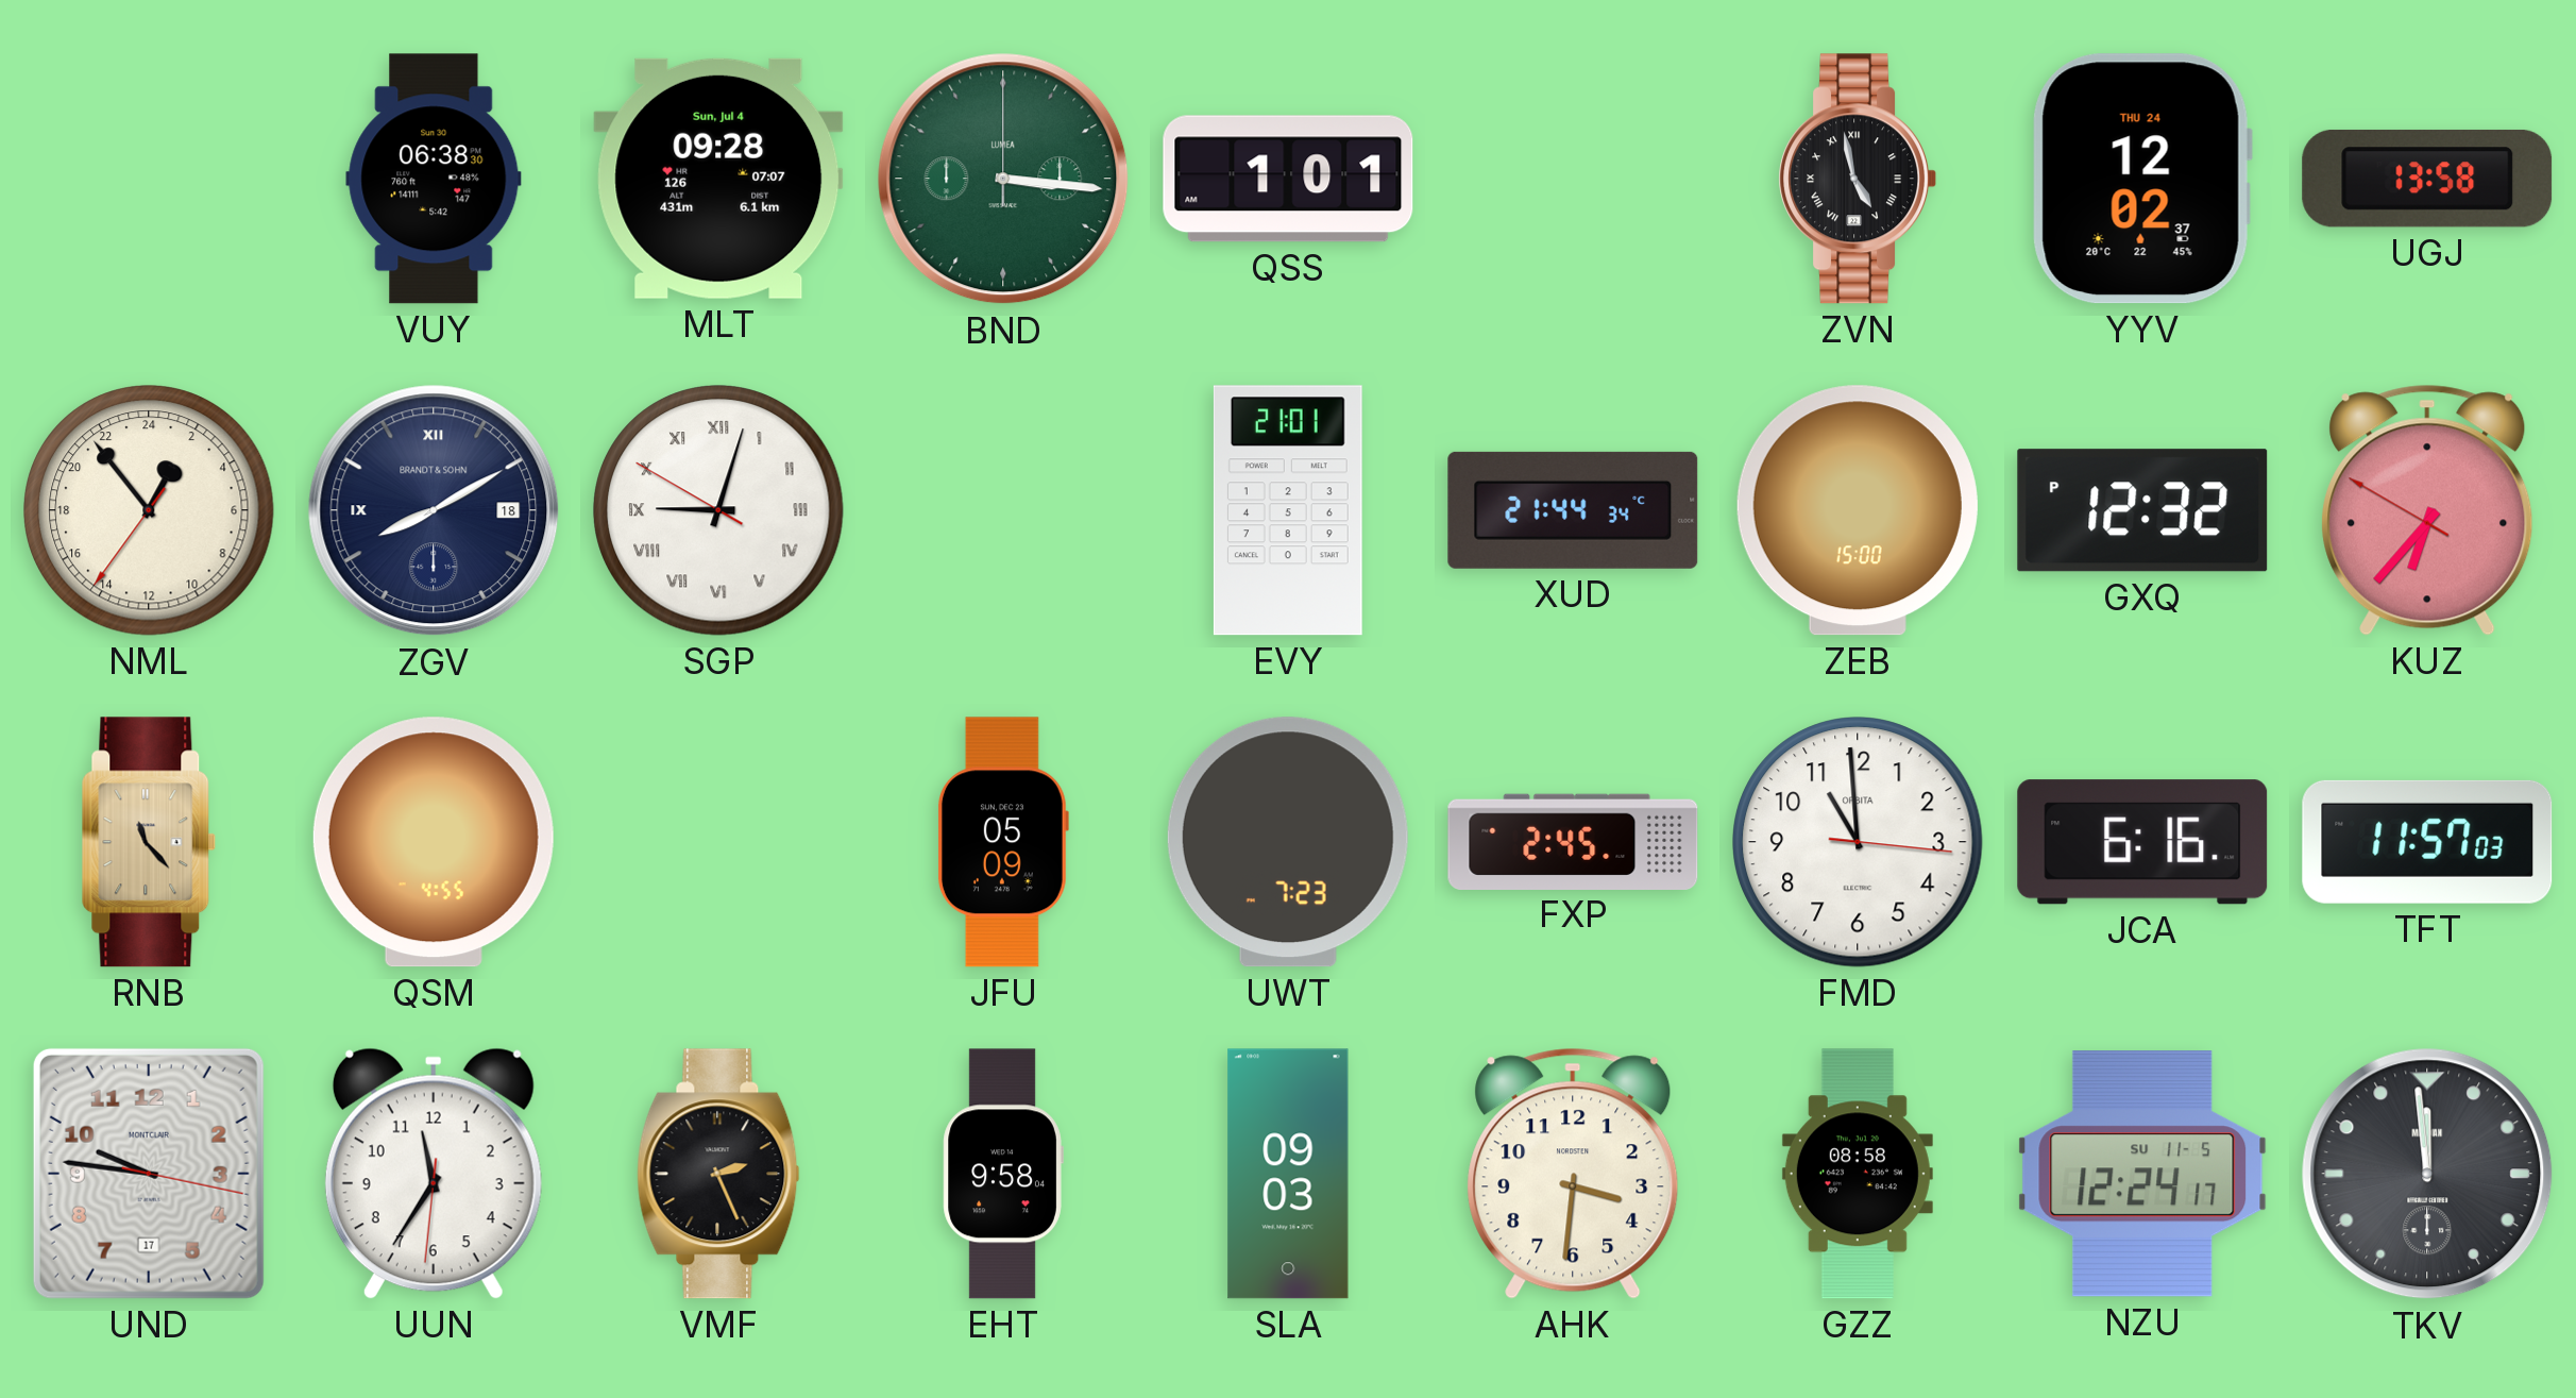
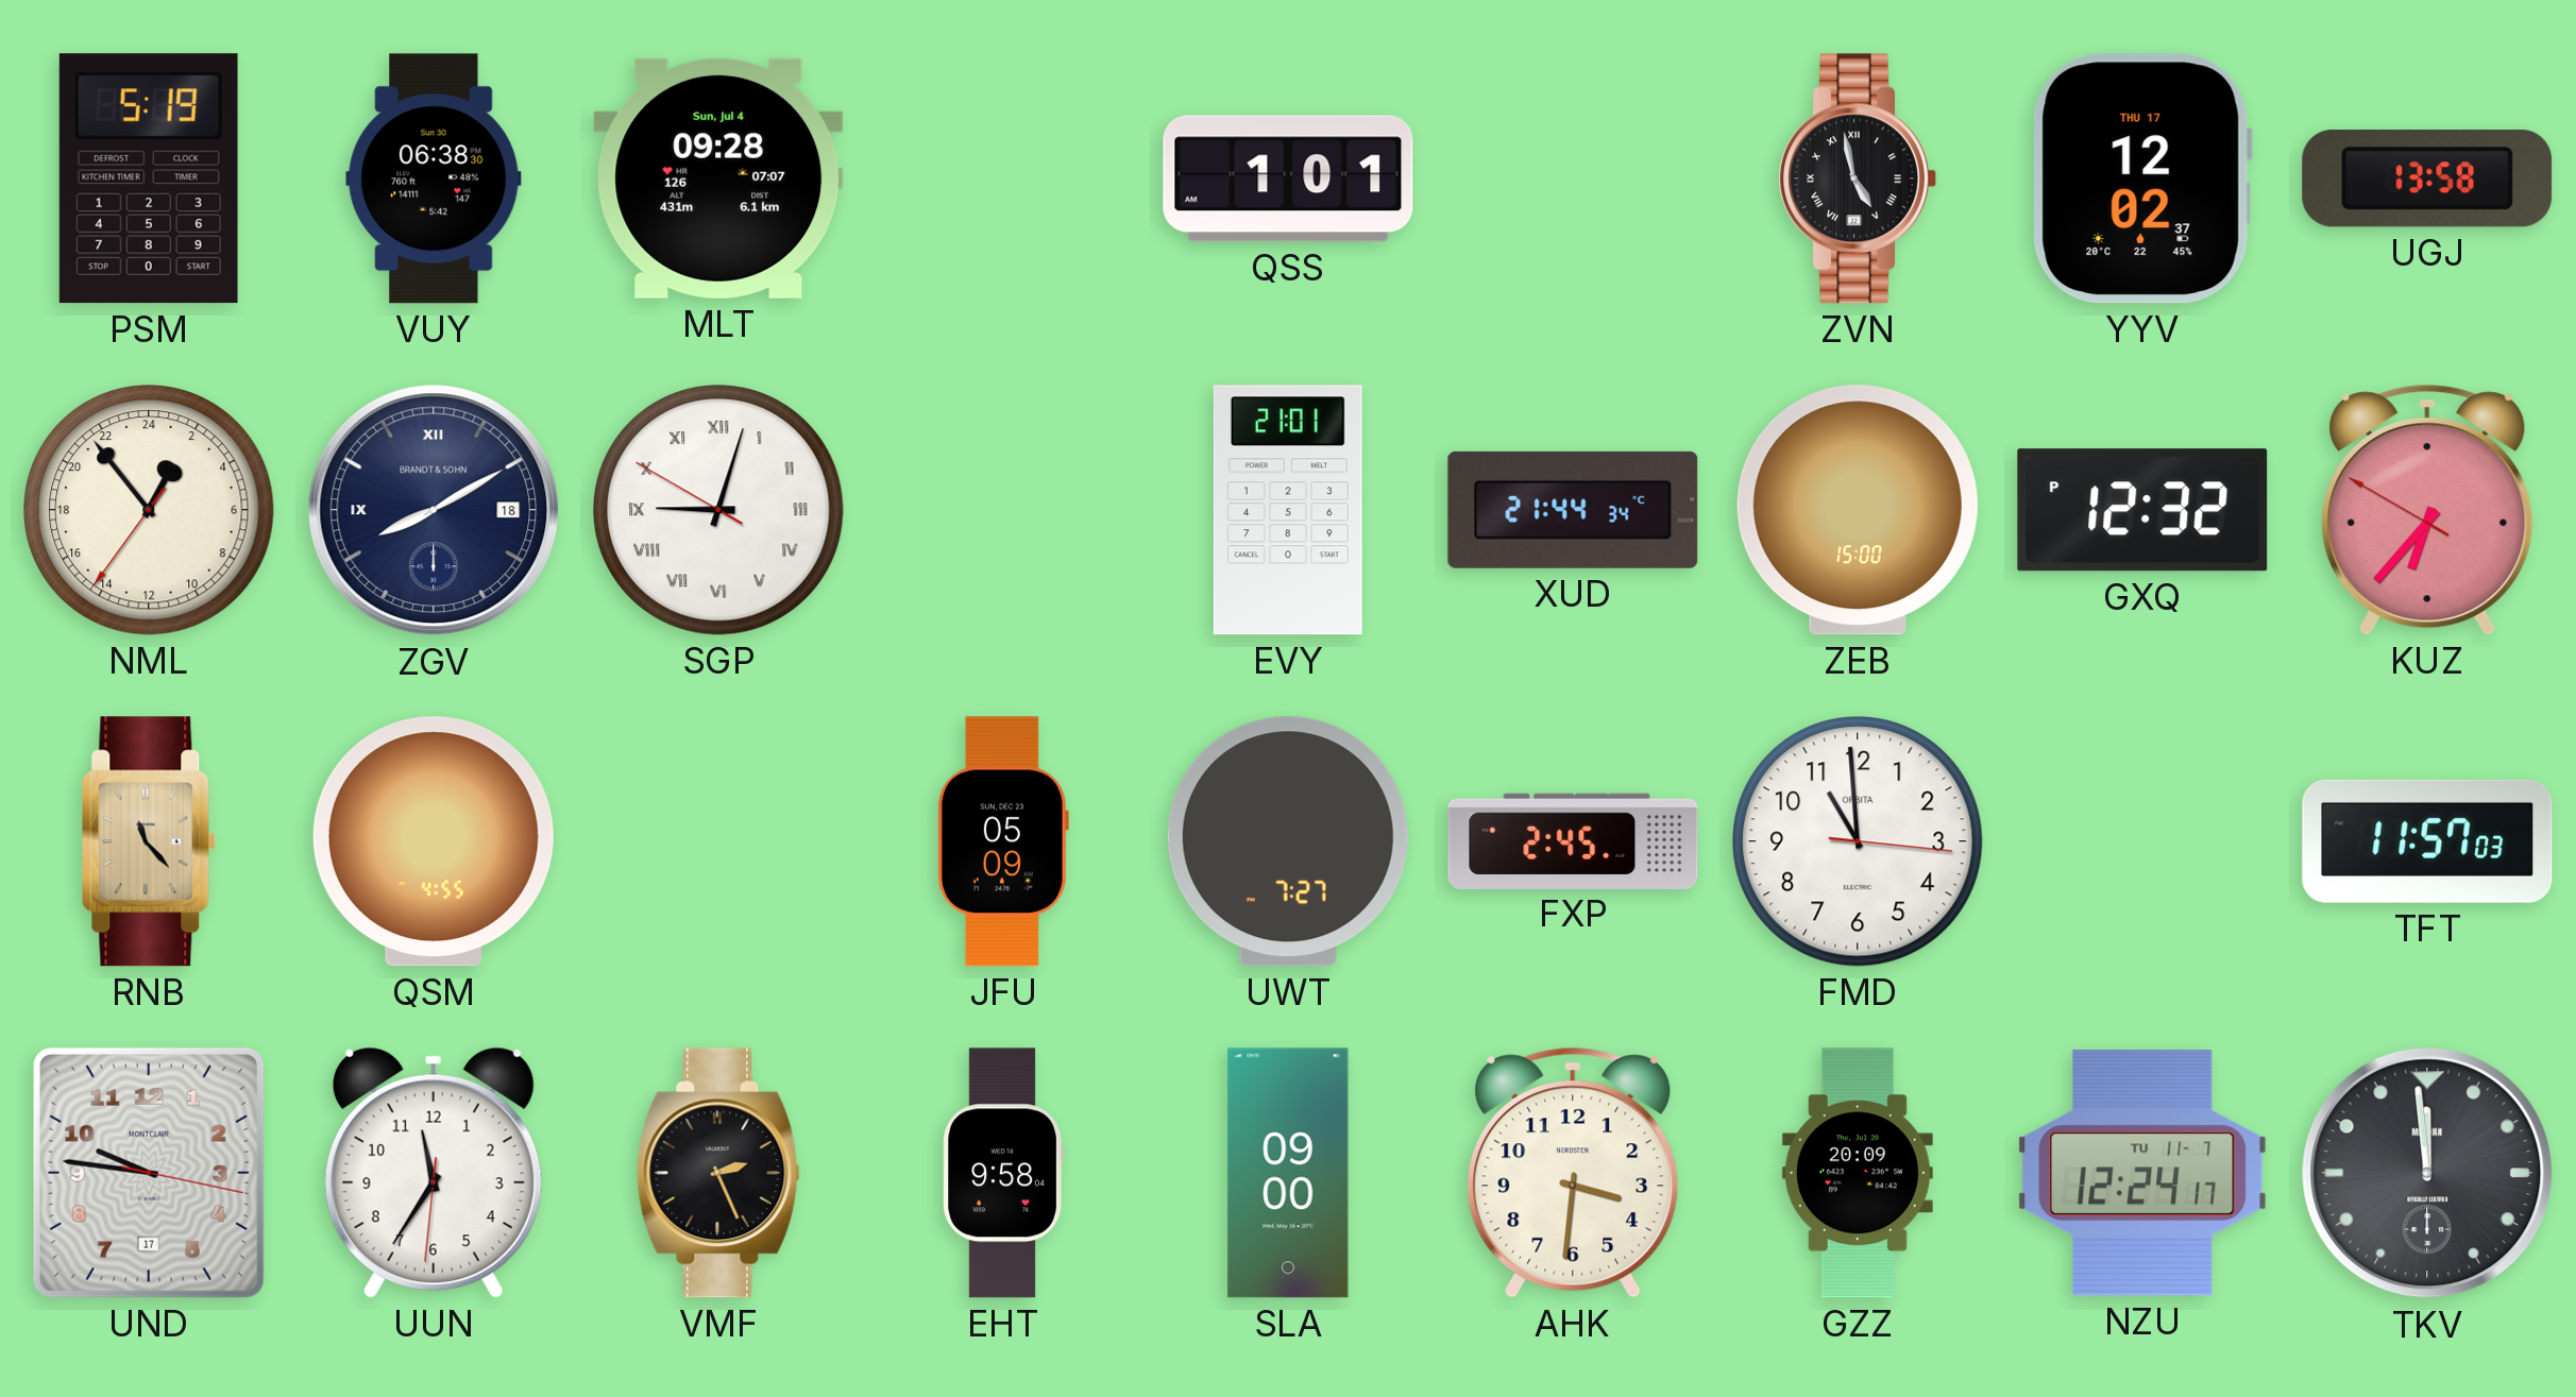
PSM: none -> 5:19
BND: 3:16 -> none
YYV date: THU 24 -> THU 17
UWT: 7:23 -> 7:27
JCA: 6:16 -> none
SLA: 09:03 -> 09:00
GZZ: 08:58 -> 20:09
NZU date: SU 11-5 -> TU 11-7
